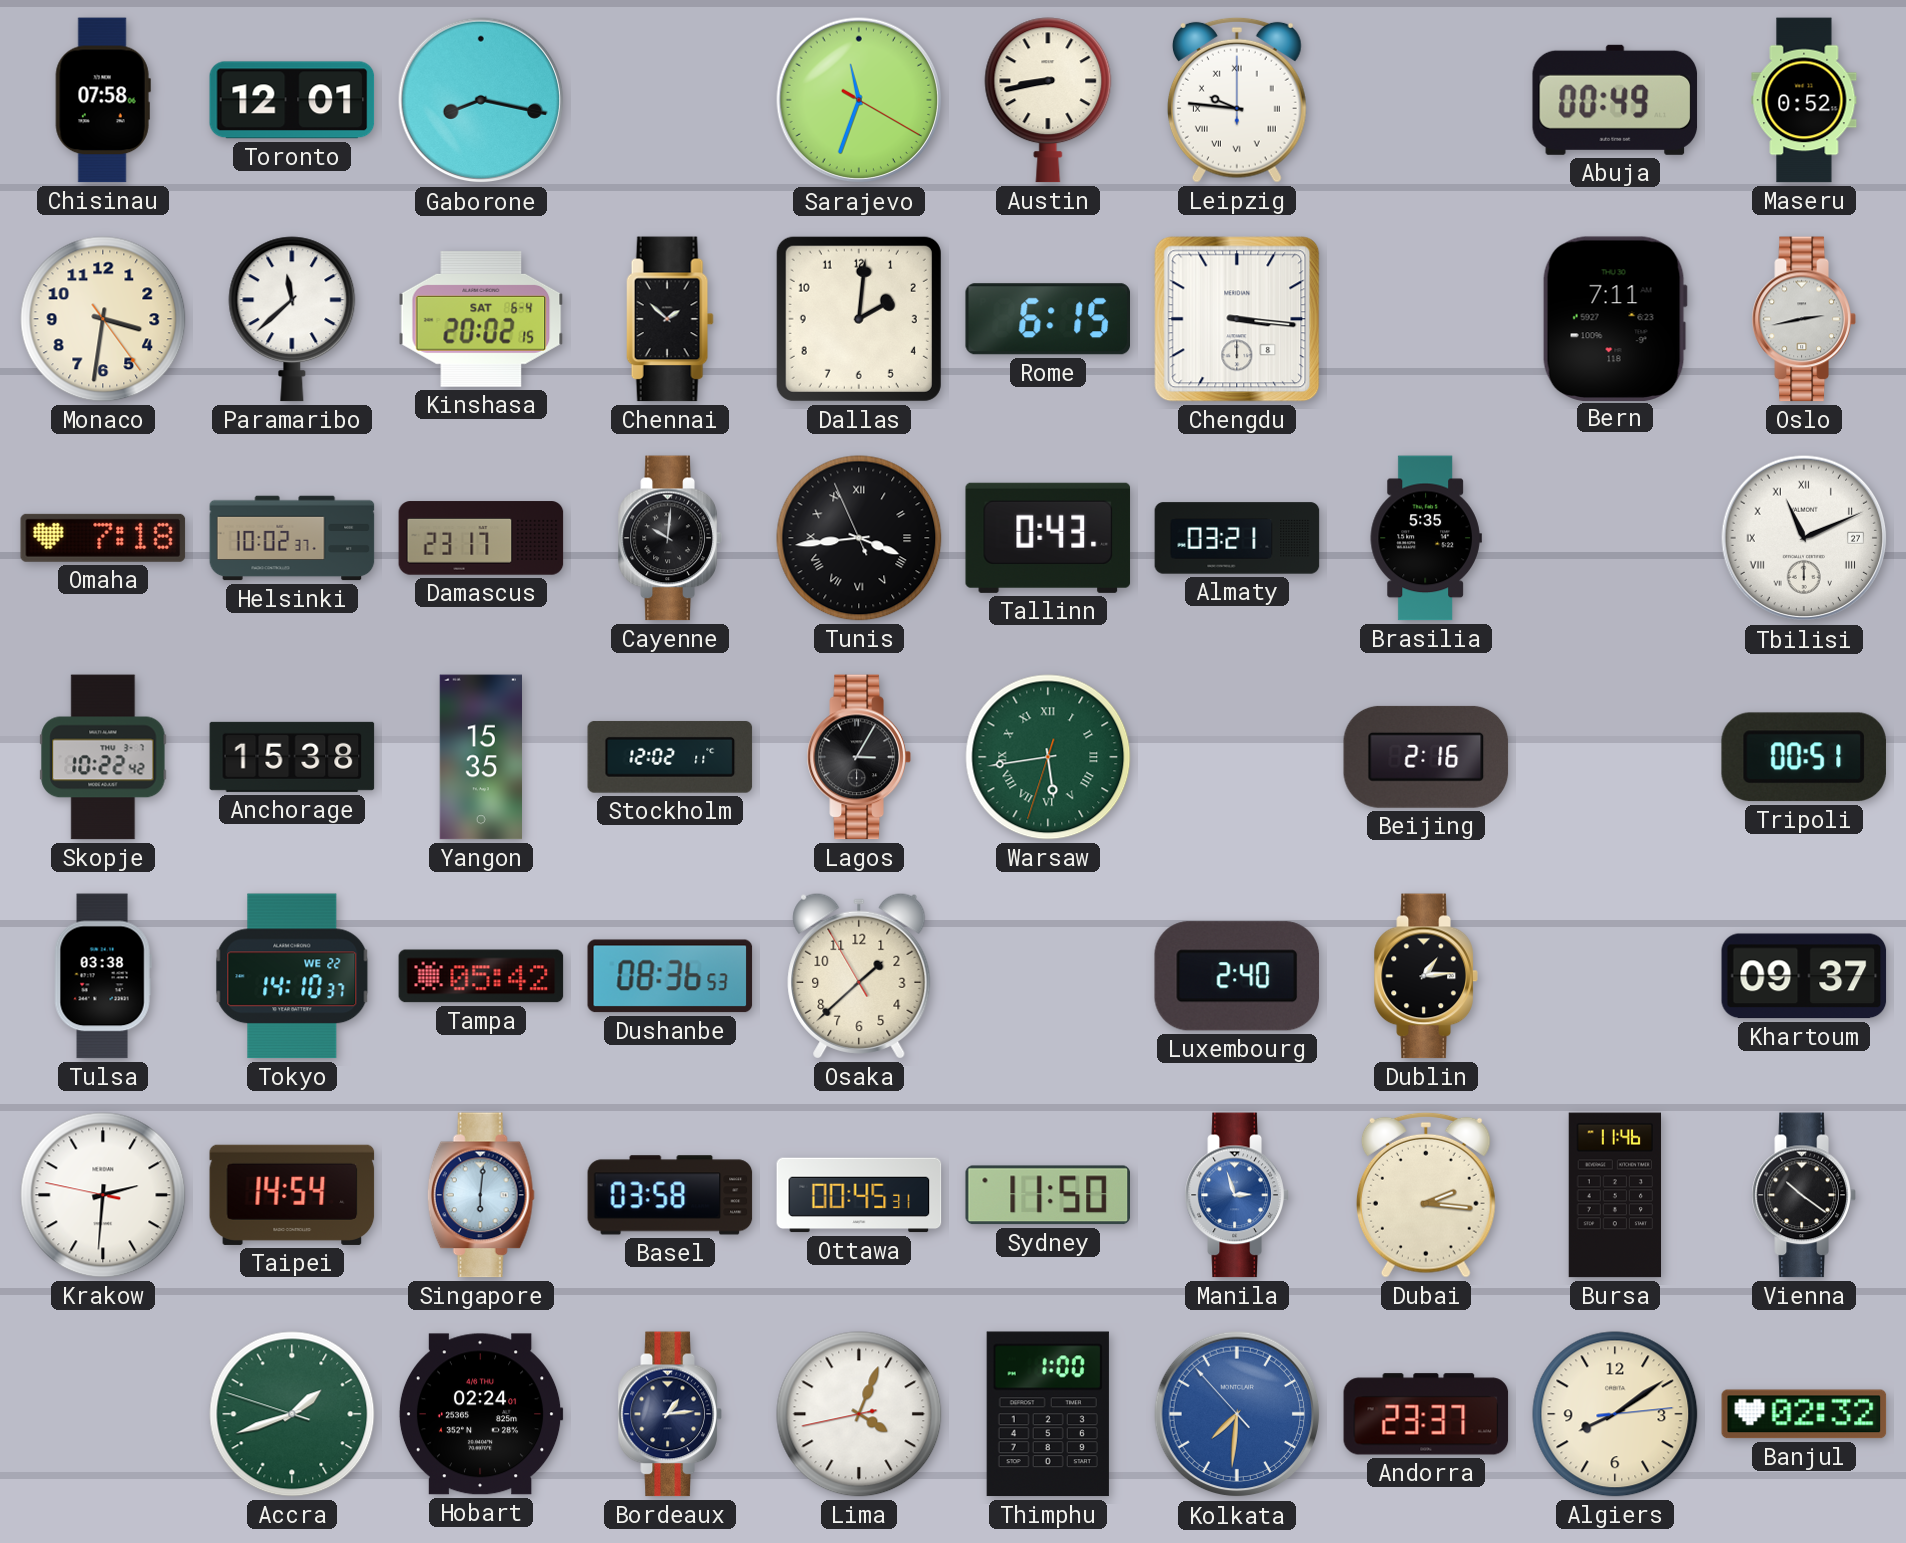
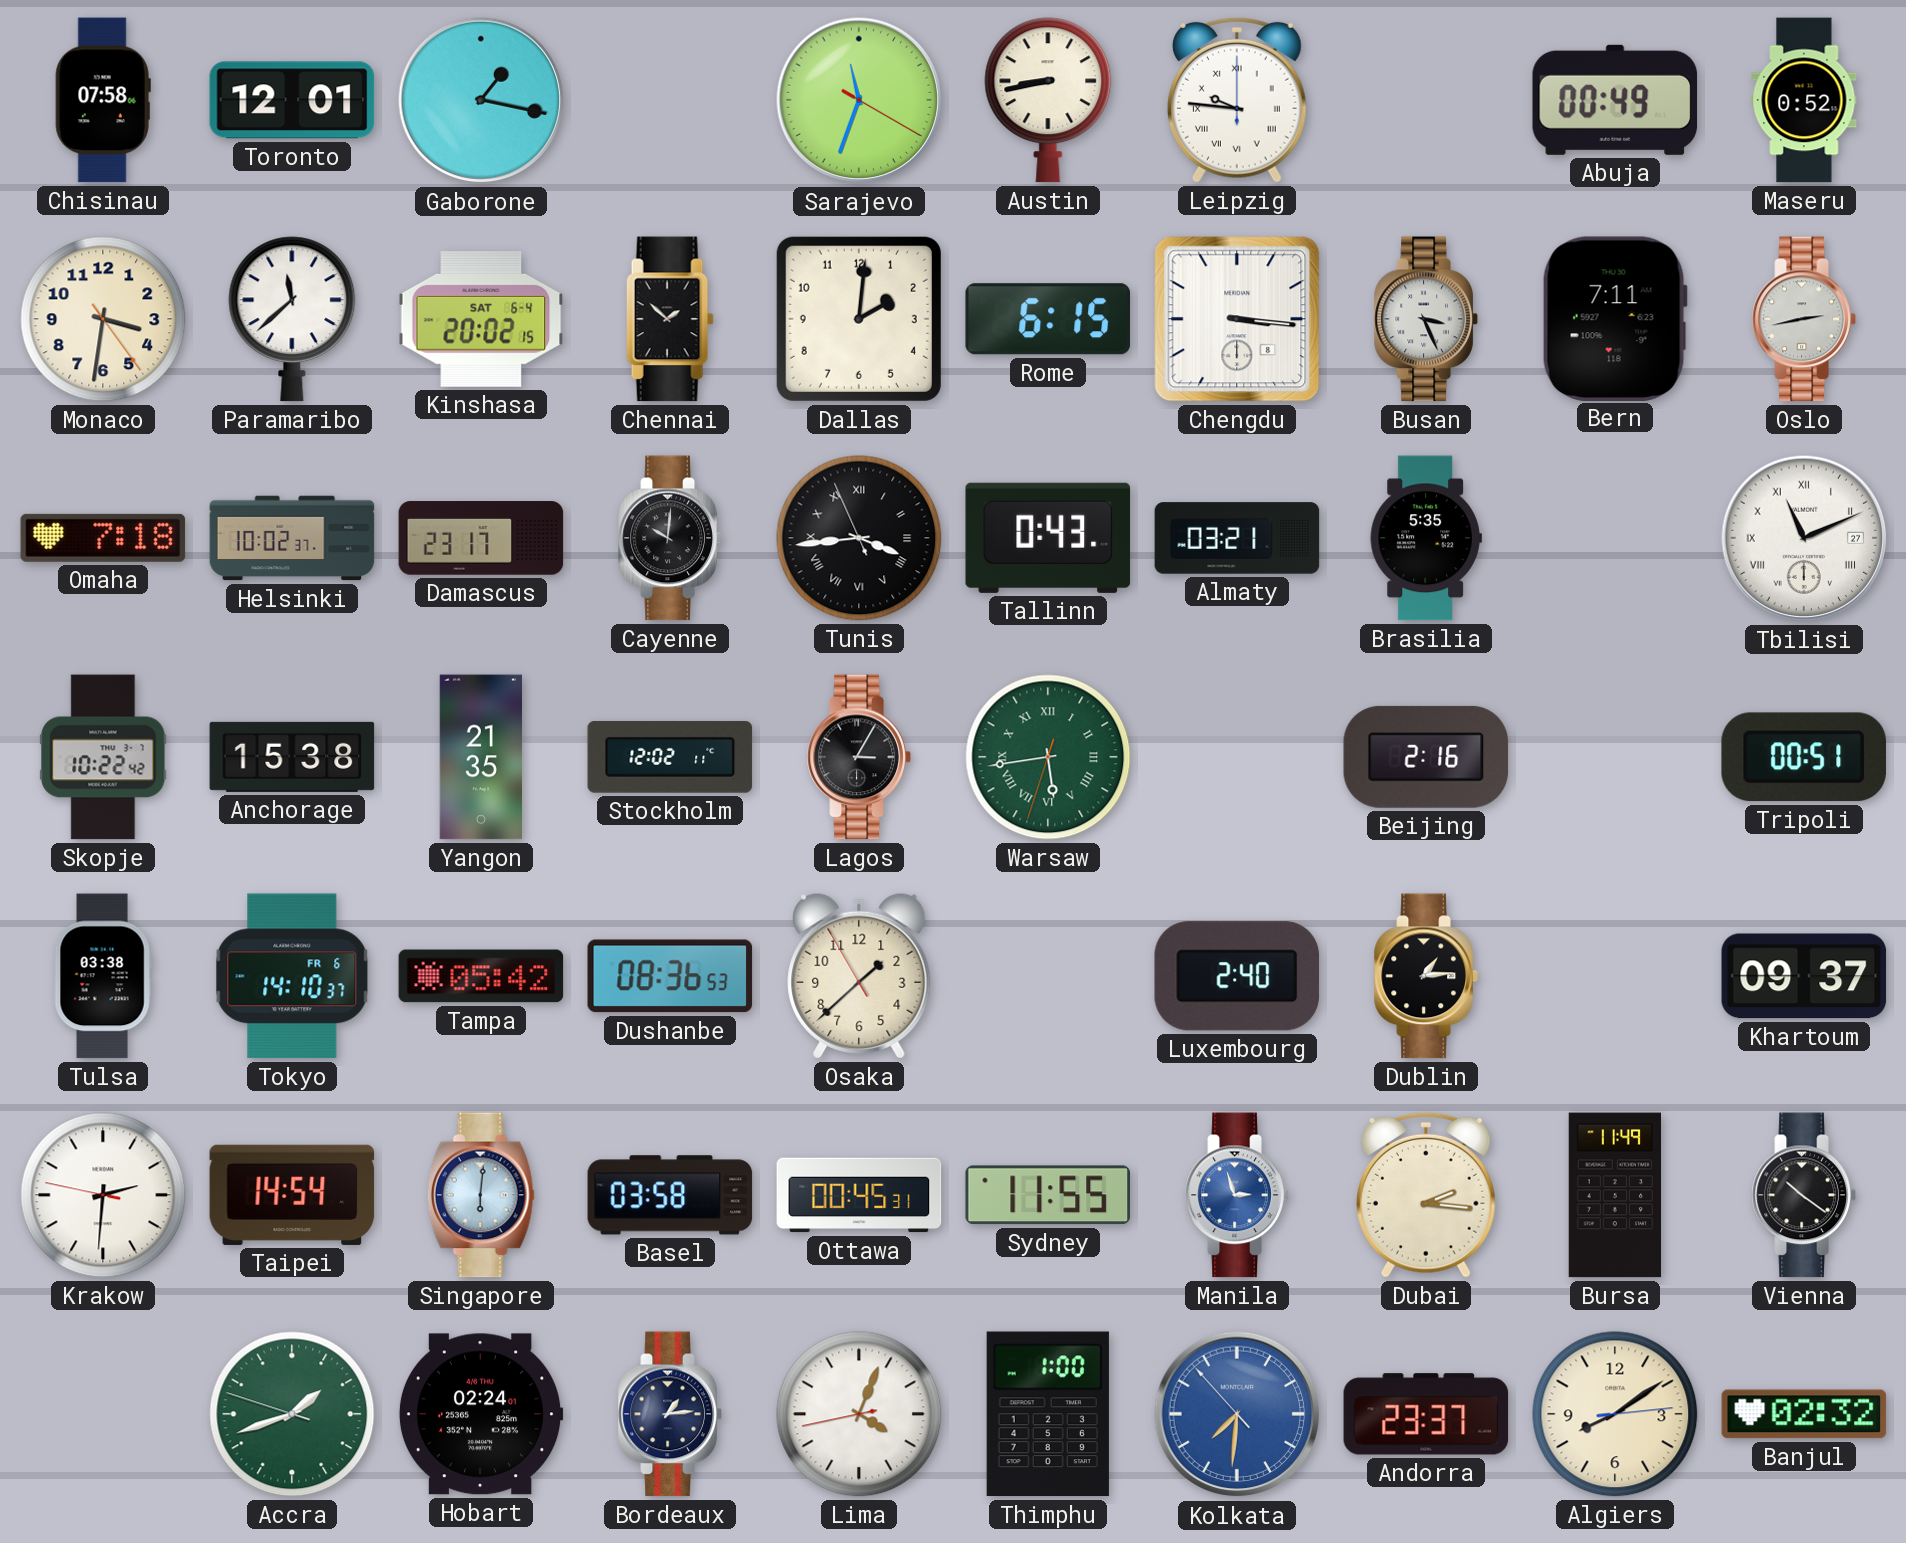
Gaborone: 8:17 -> 1:17
Busan: none -> 3:26
Yangon: 15:35 -> 21:35
Tokyo date: WE 22 -> FR 6
Sydney: 11:50 -> 11:55
Bursa: 11:46 -> 11:49
